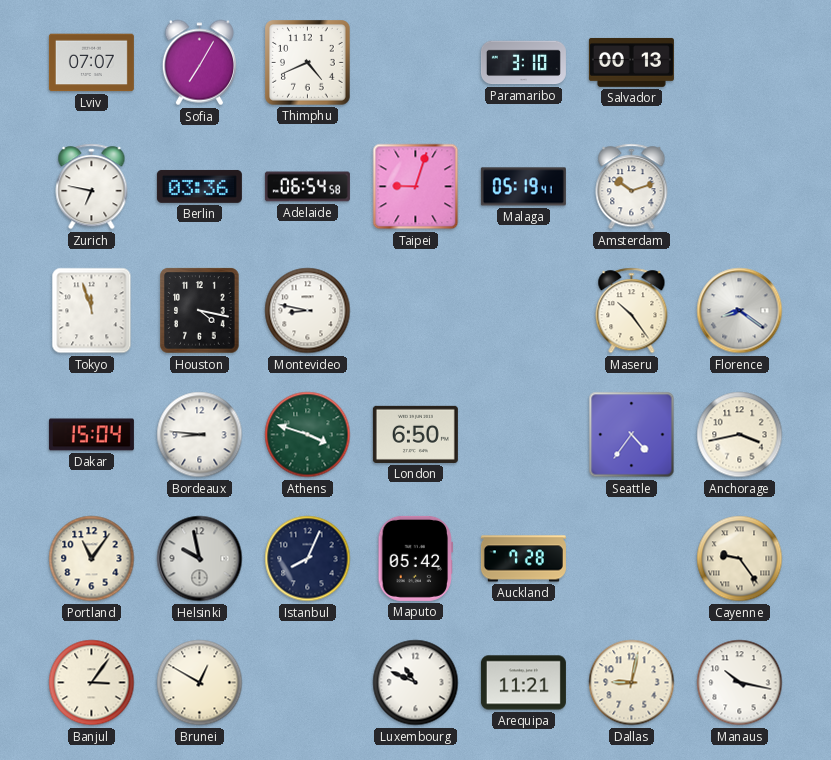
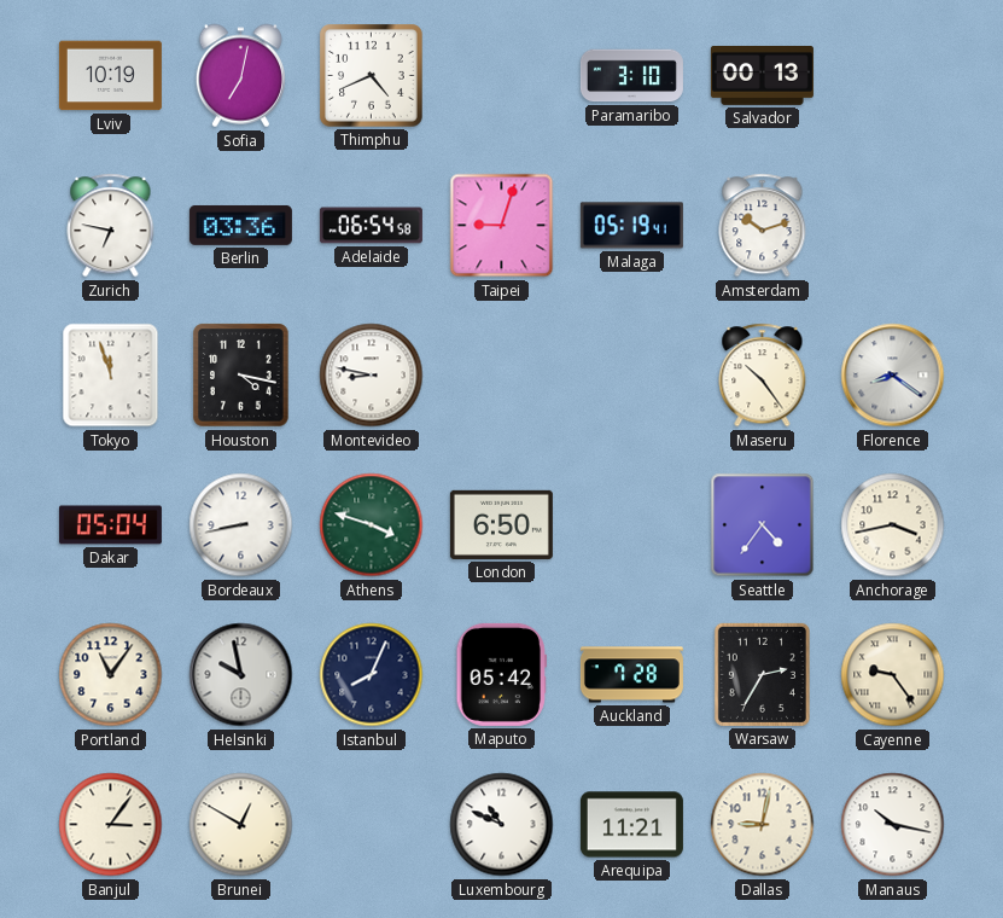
Lviv: 07:07 -> 10:19
Sofia: 7:05 -> 7:02
Dakar: 15:04 -> 05:04
Bordeaux: 8:46 -> 8:43
Warsaw: none -> 2:35
